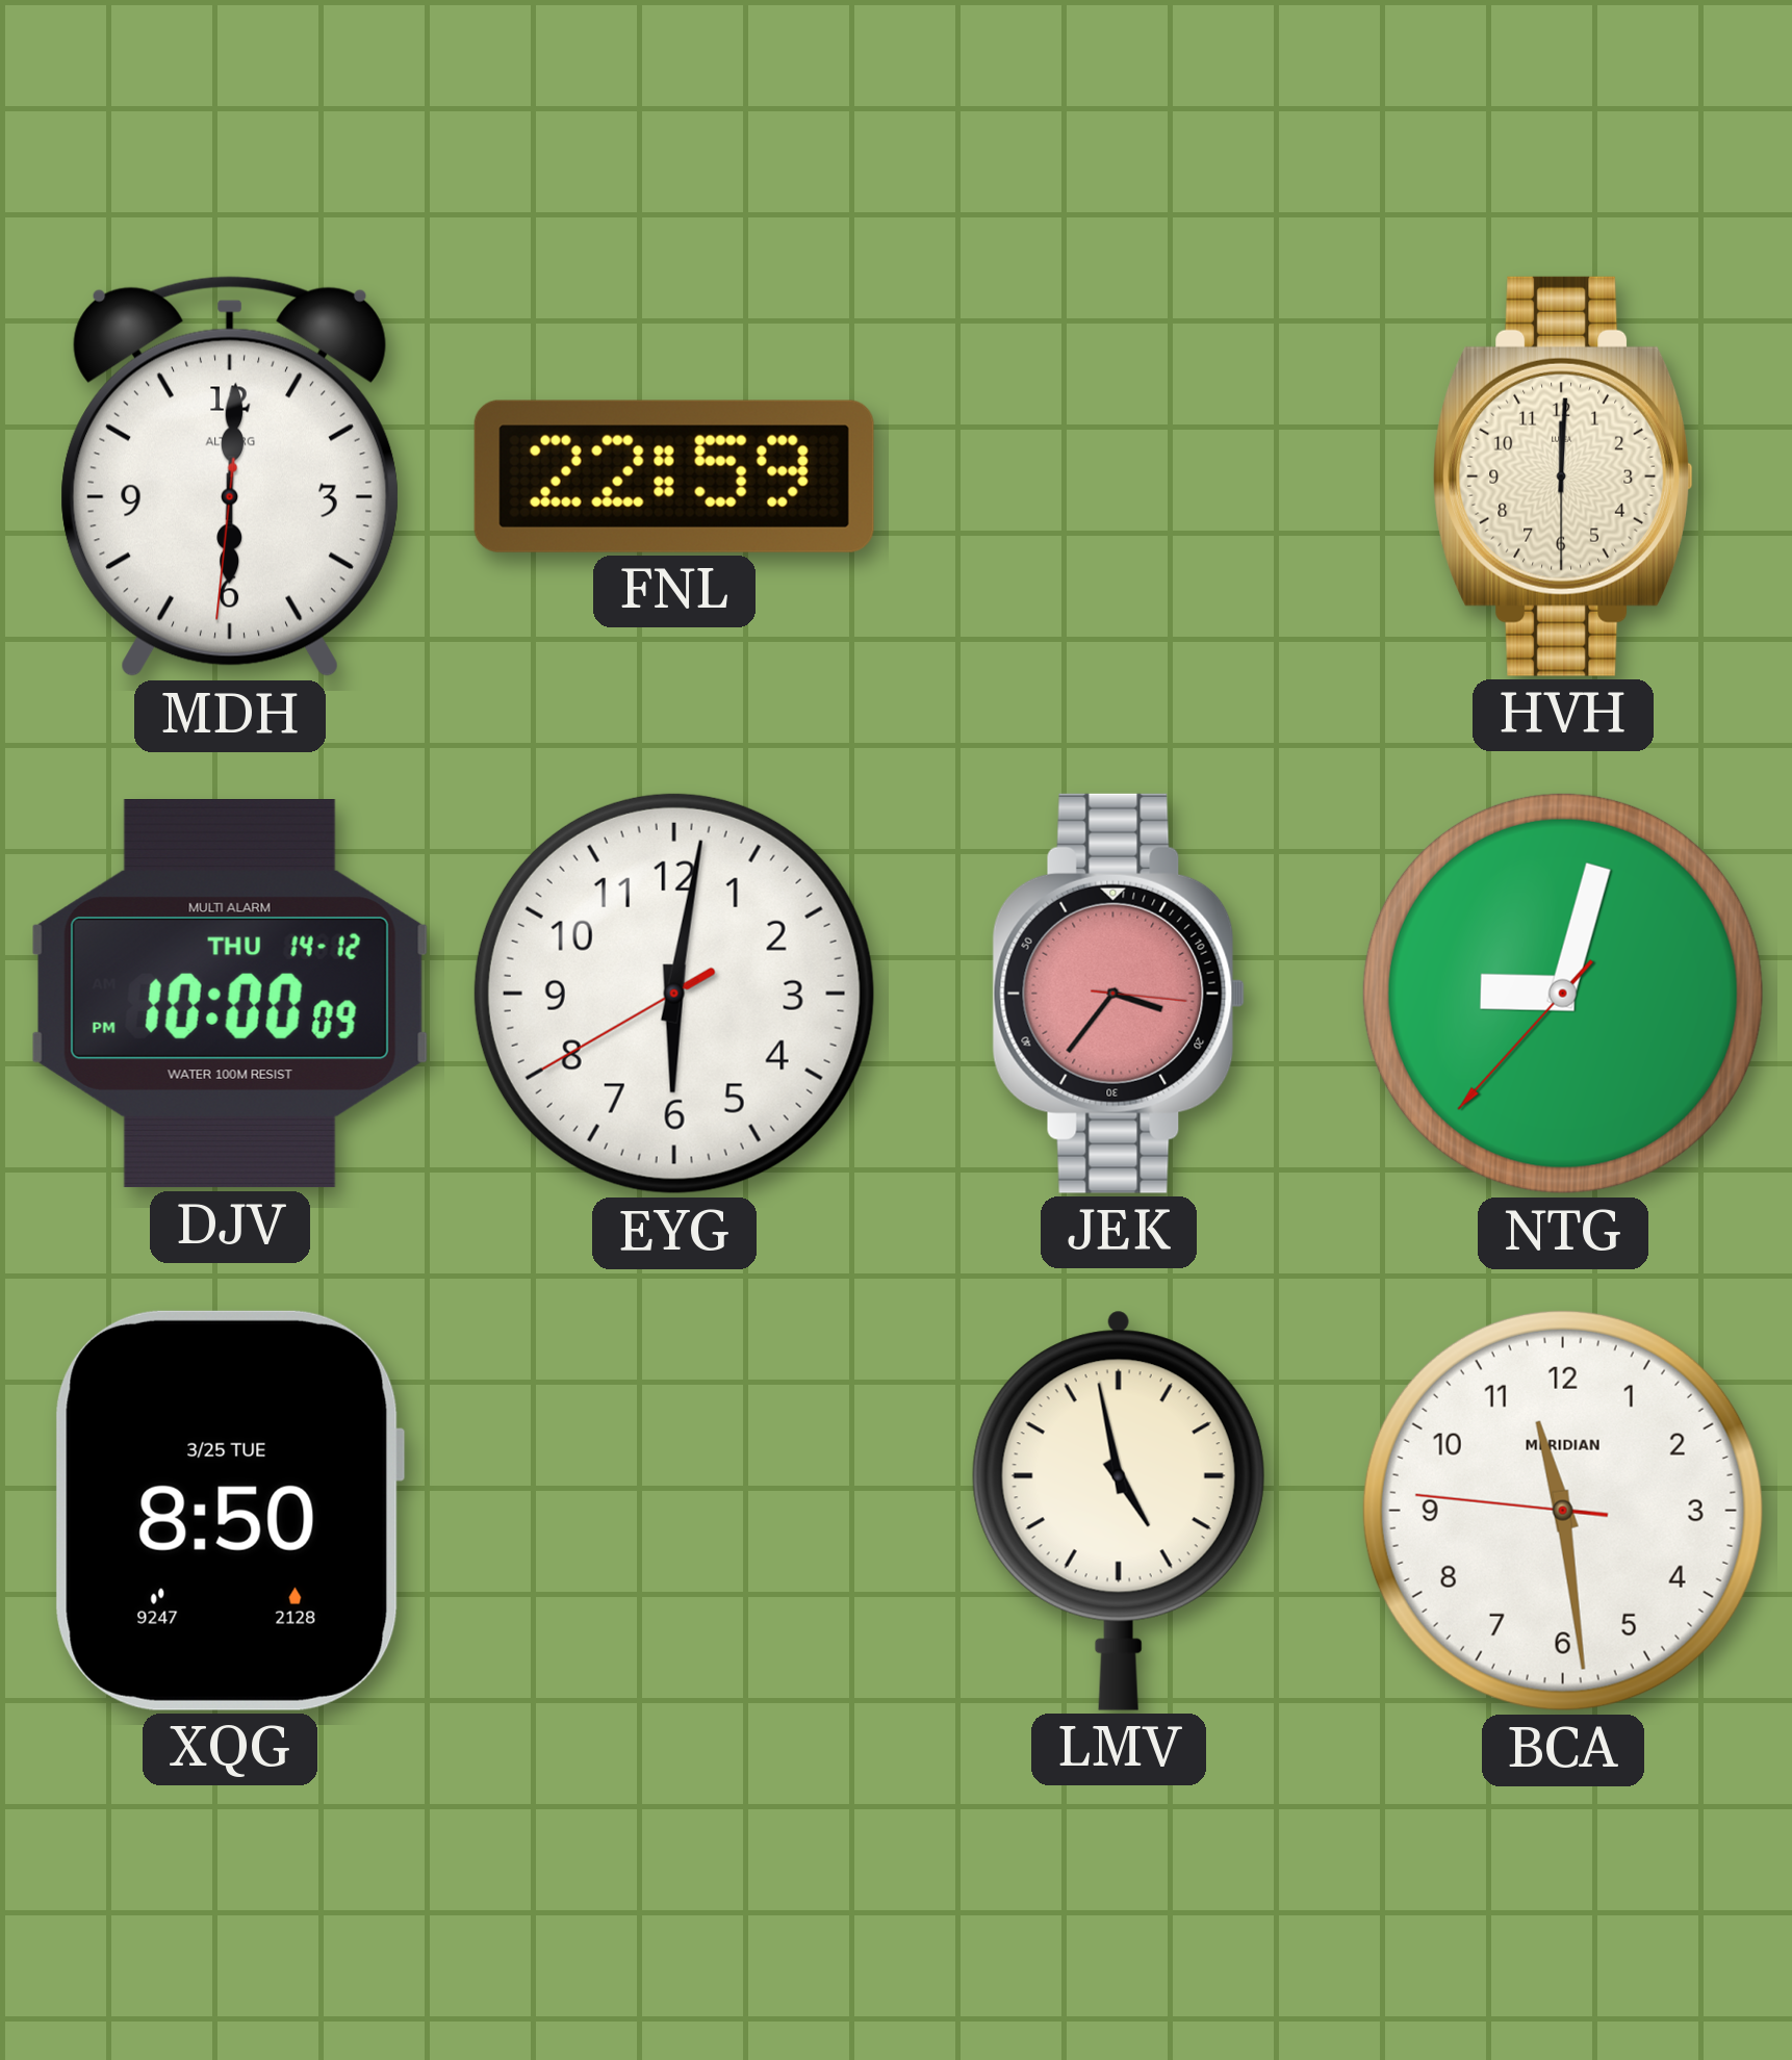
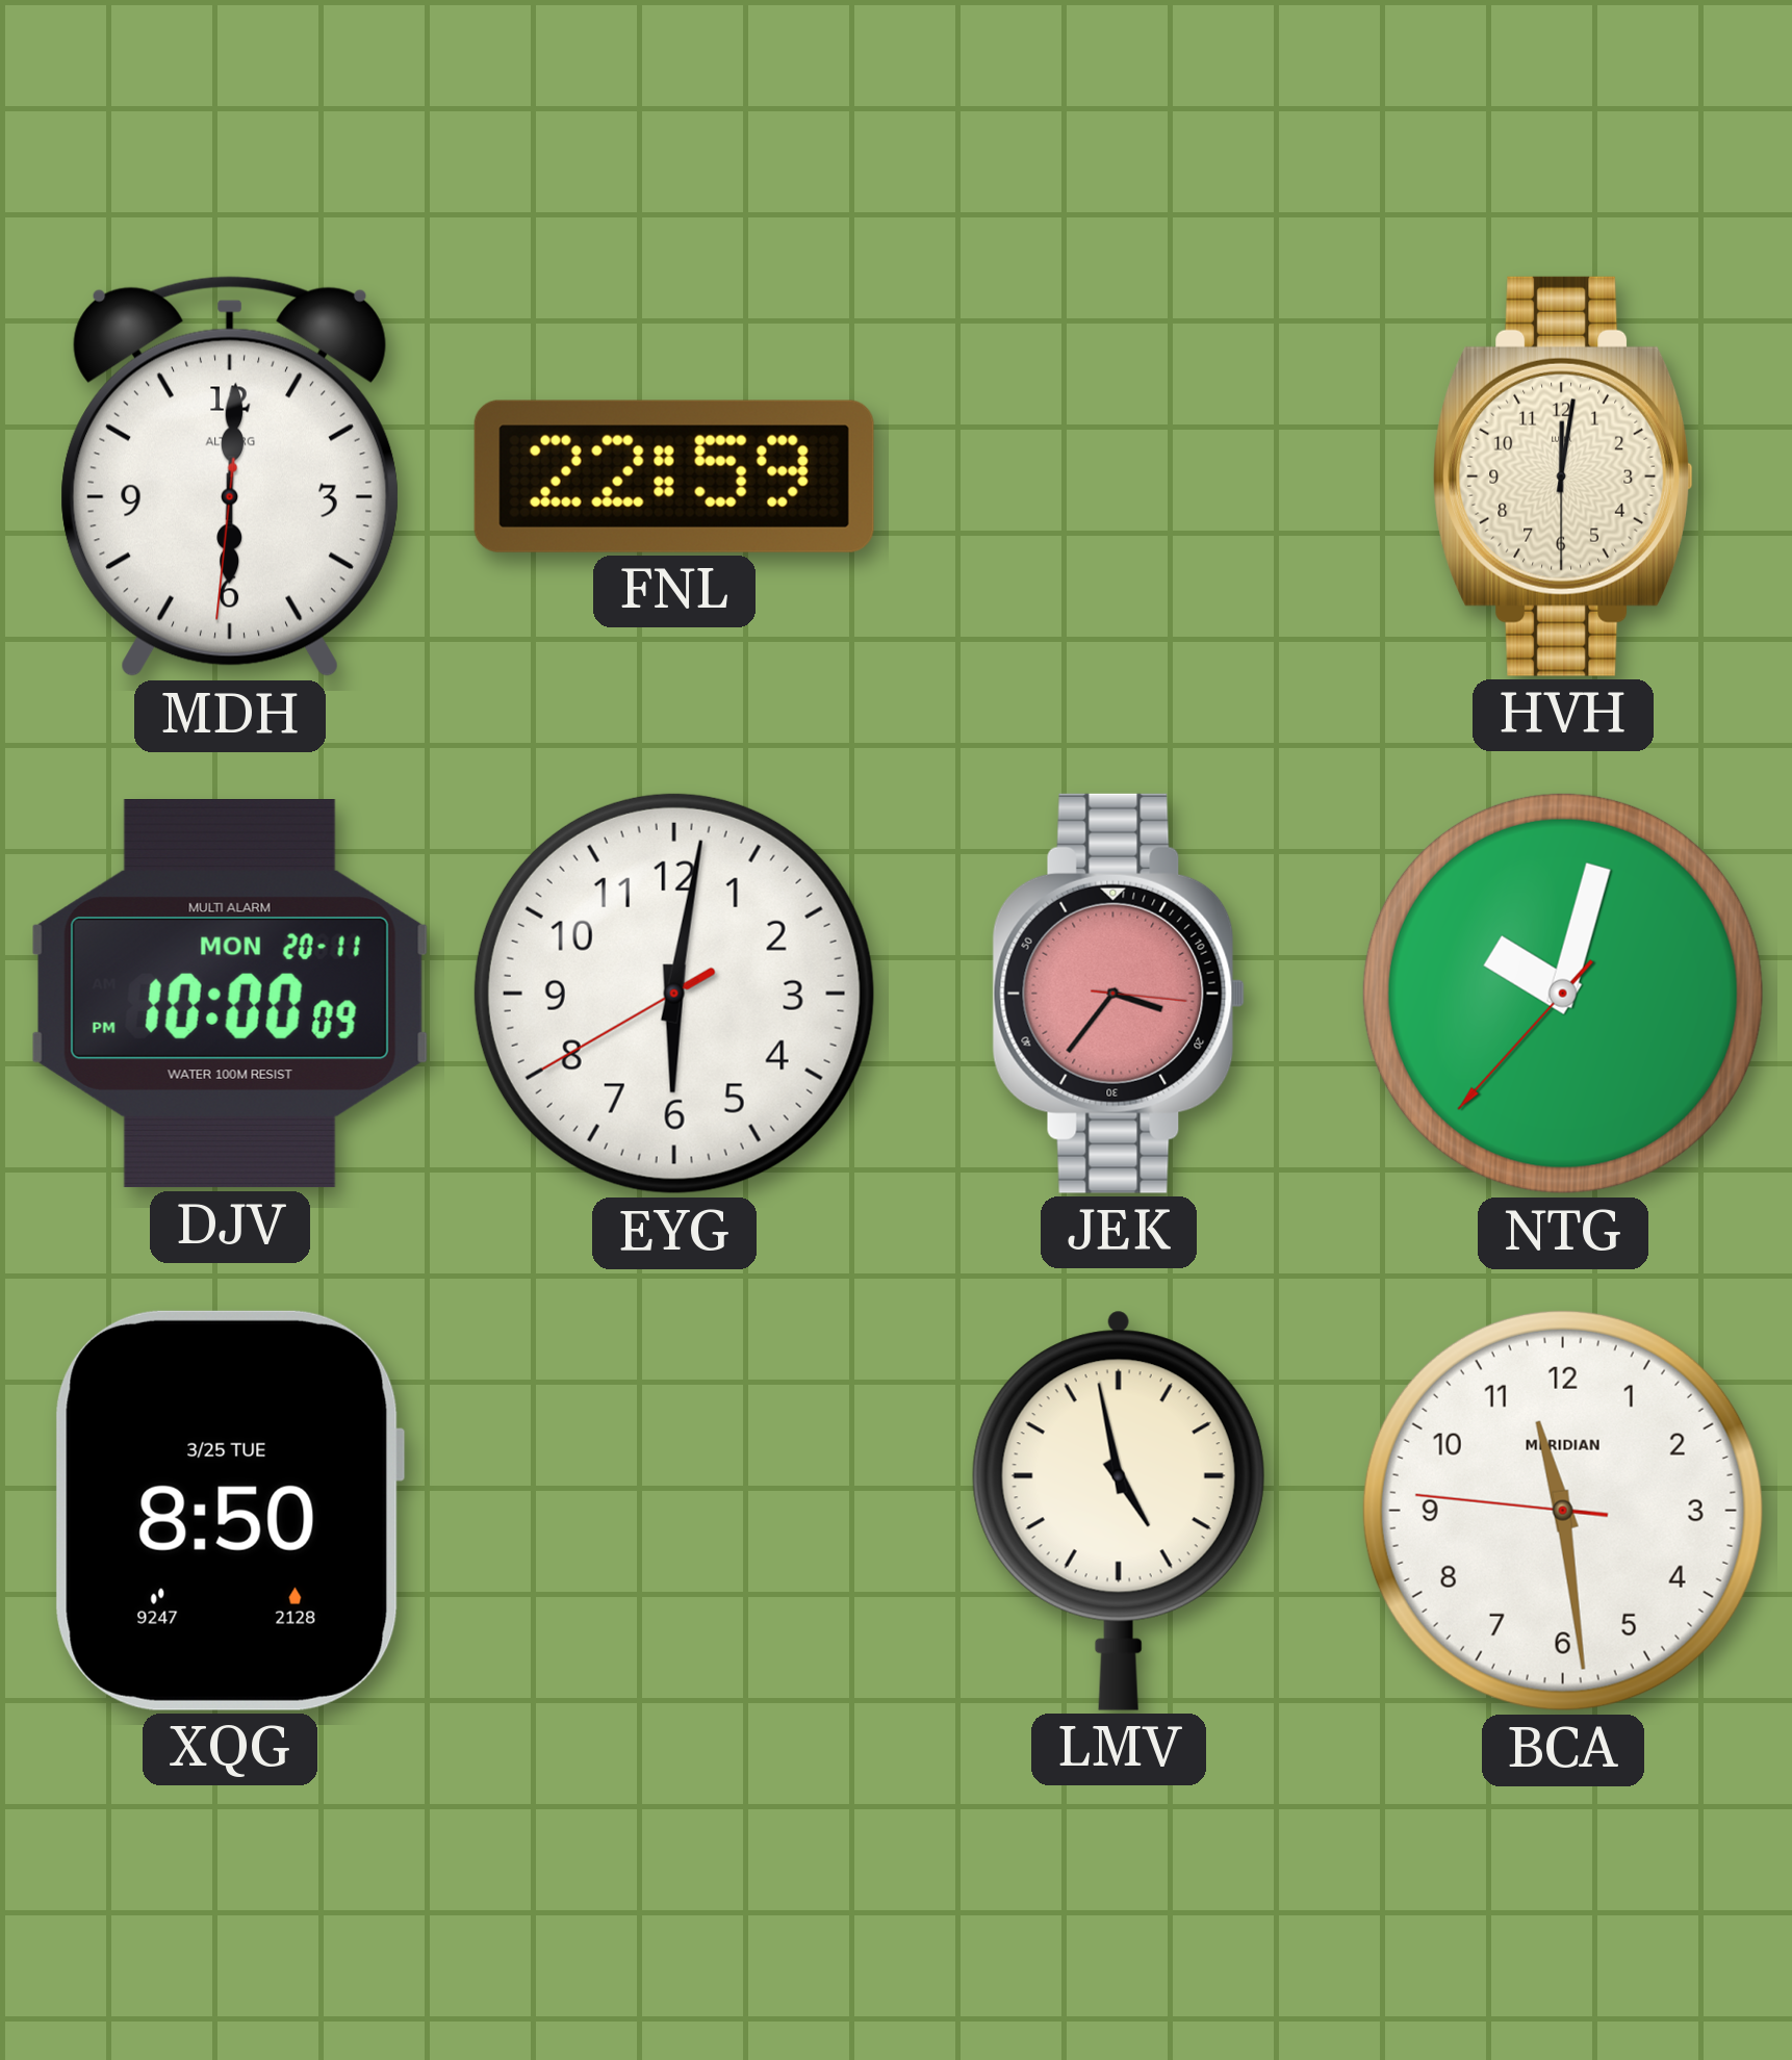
HVH: 12:00 -> 12:01
DJV date: THU 14-12 -> MON 20-11
NTG: 9:02 -> 10:02
